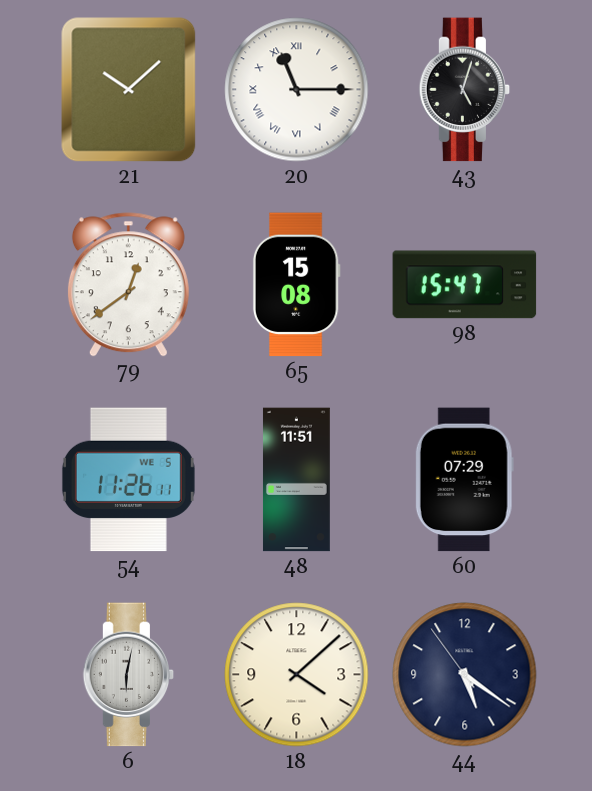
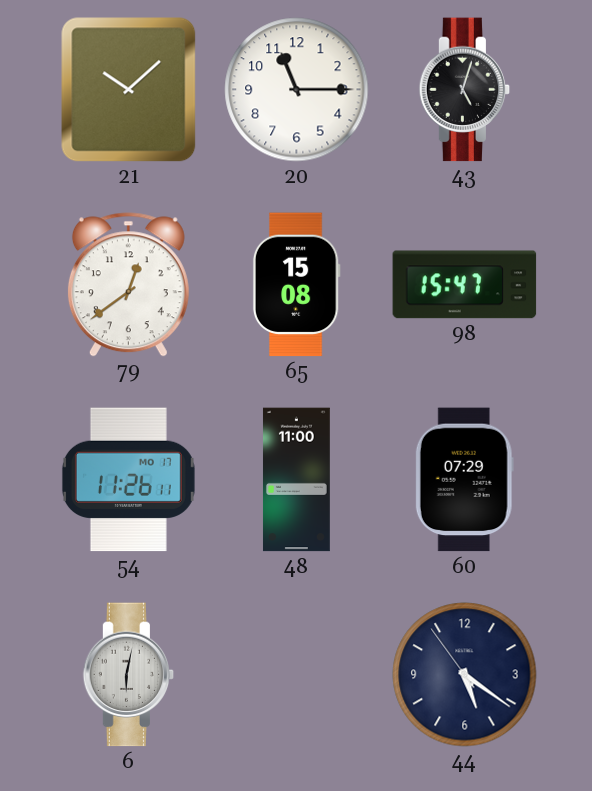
20 numerals: Roman -> Arabic
54 date: WE 5 -> MO 17
48: 11:51 -> 11:00
18: 4:08 -> none
